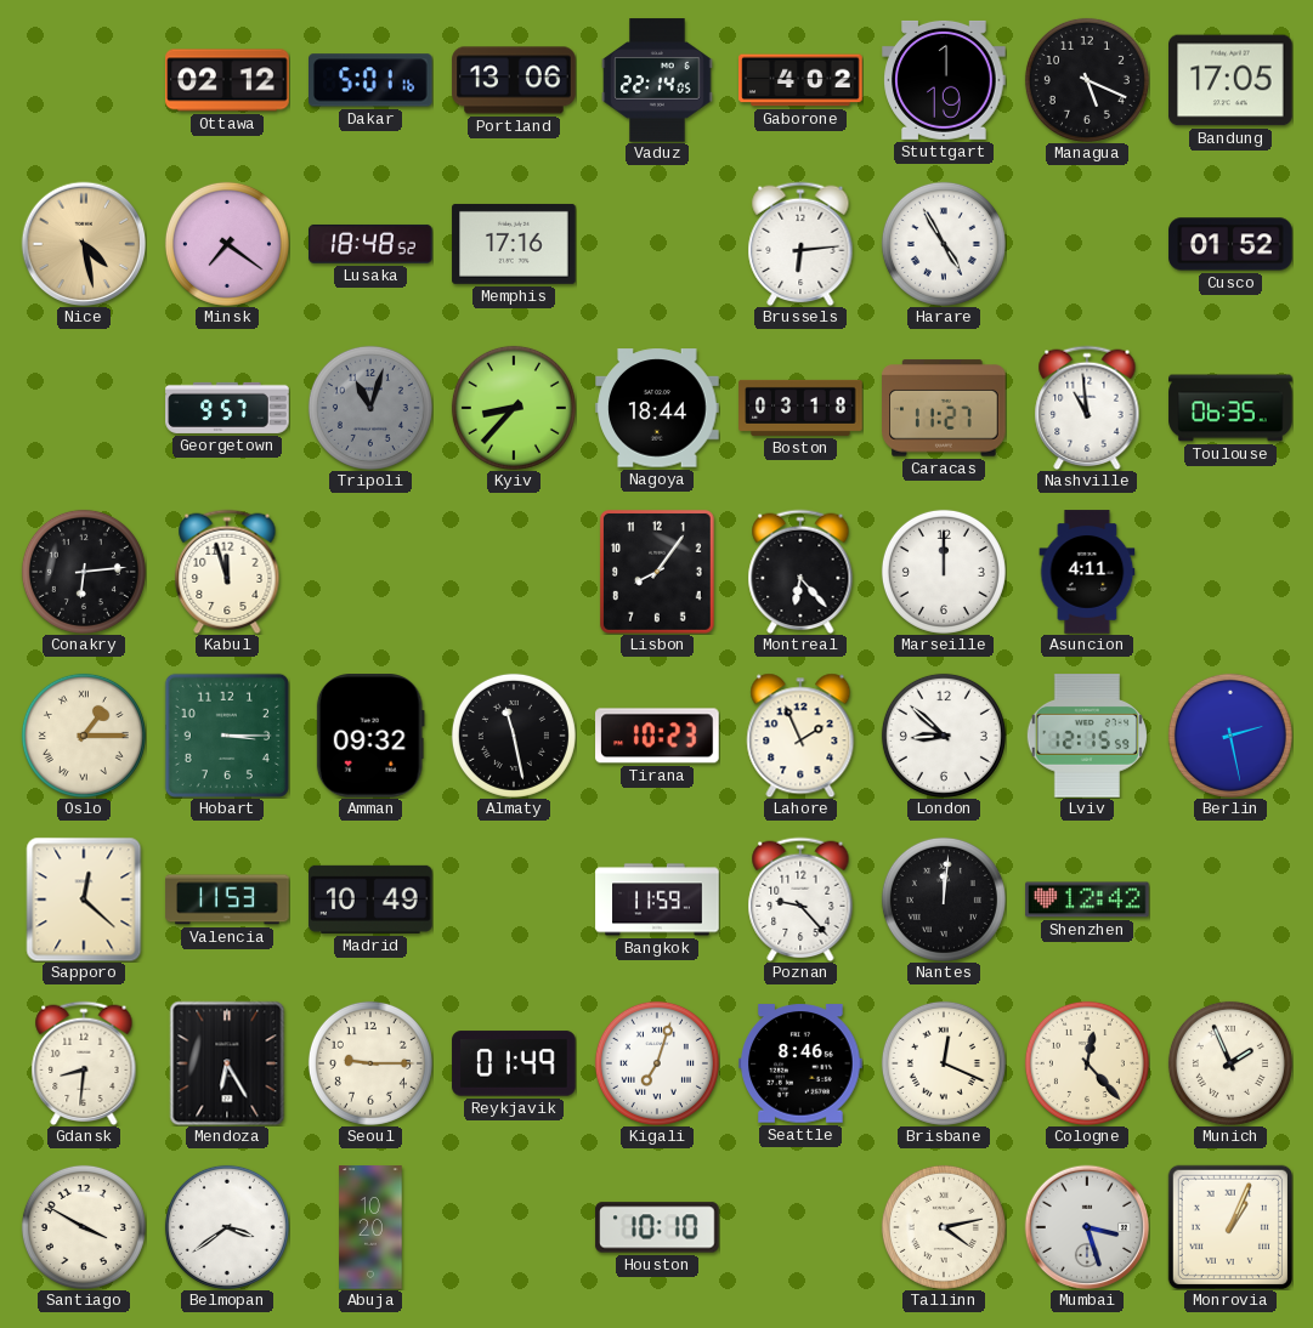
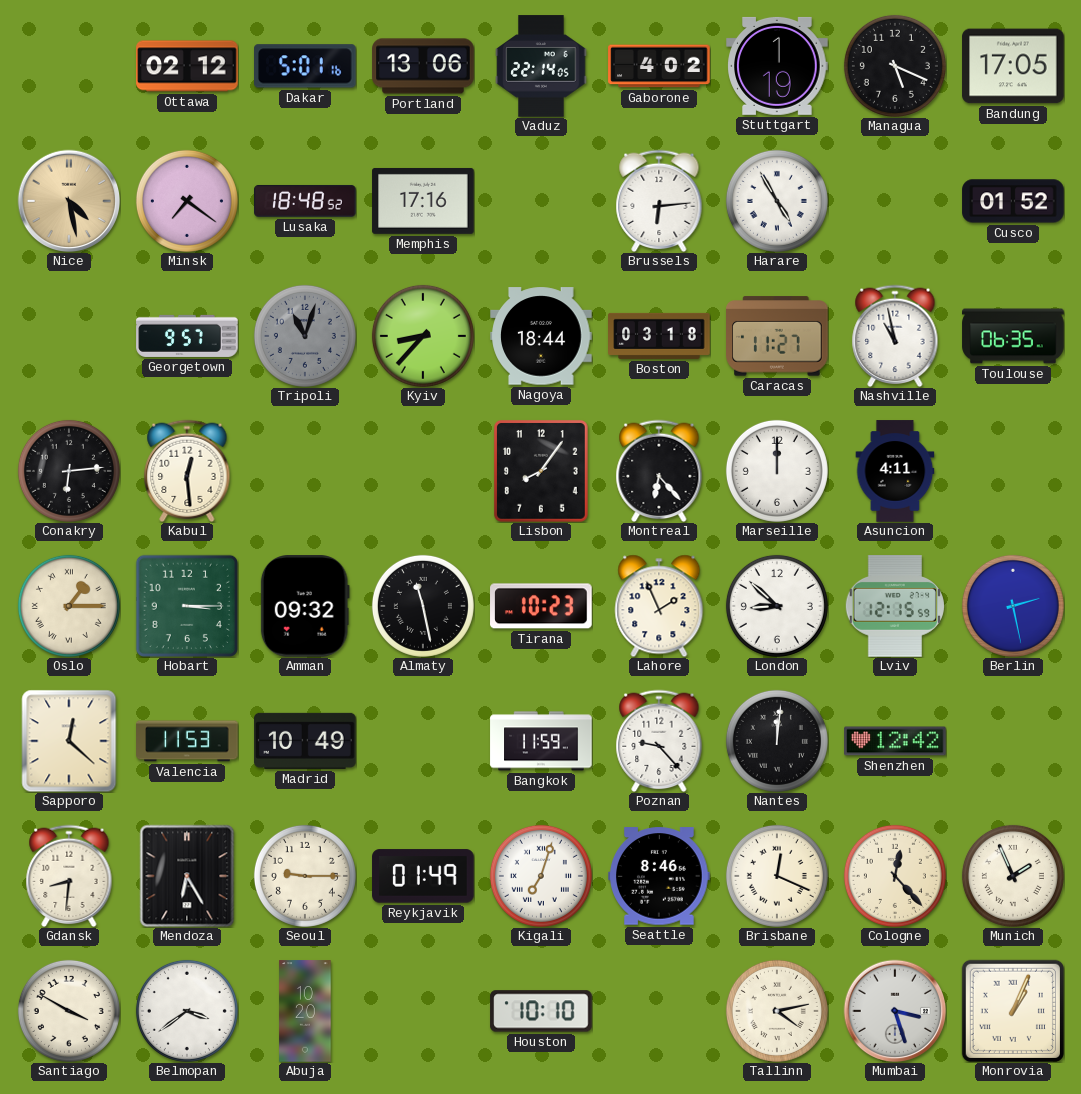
Nashville: 10:59 -> 10:58
Kabul: 11:57 -> 12:29
